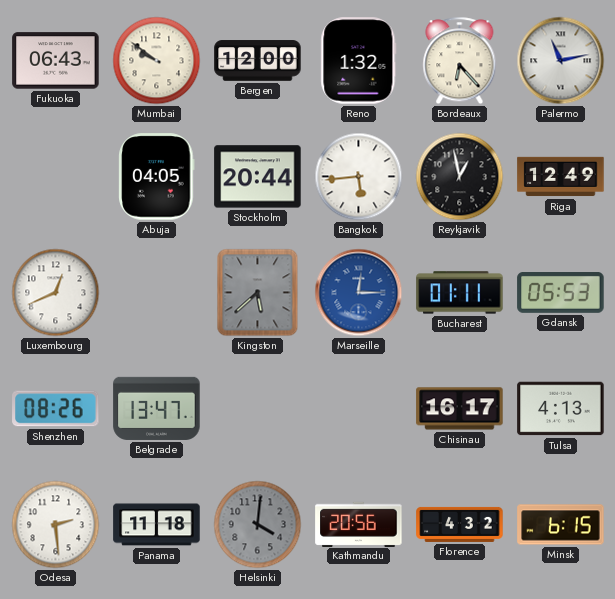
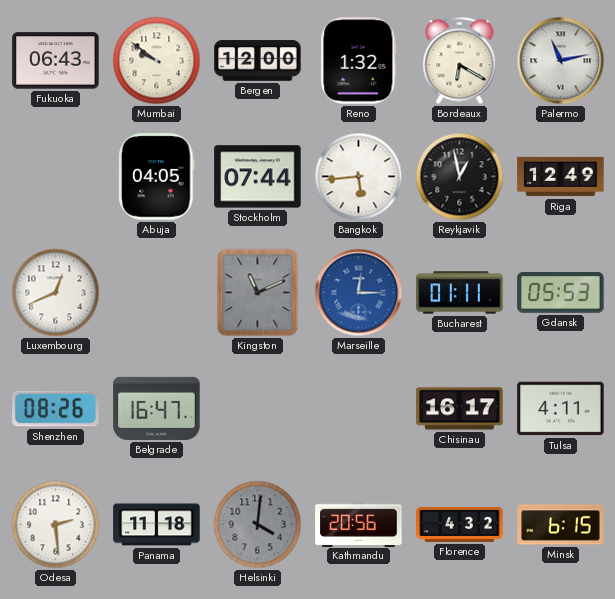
Bordeaux: 6:23 -> 6:20
Stockholm: 20:44 -> 07:44
Kingston: 5:38 -> 11:11
Belgrade: 13:47 -> 16:47
Tulsa: 4:13 -> 4:11
